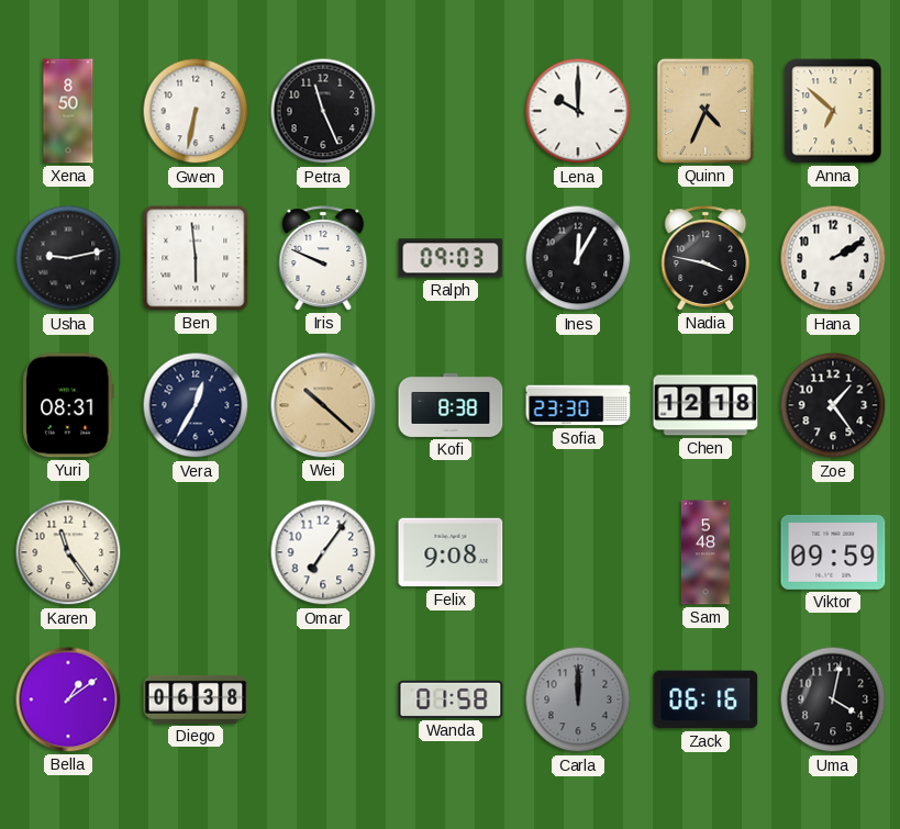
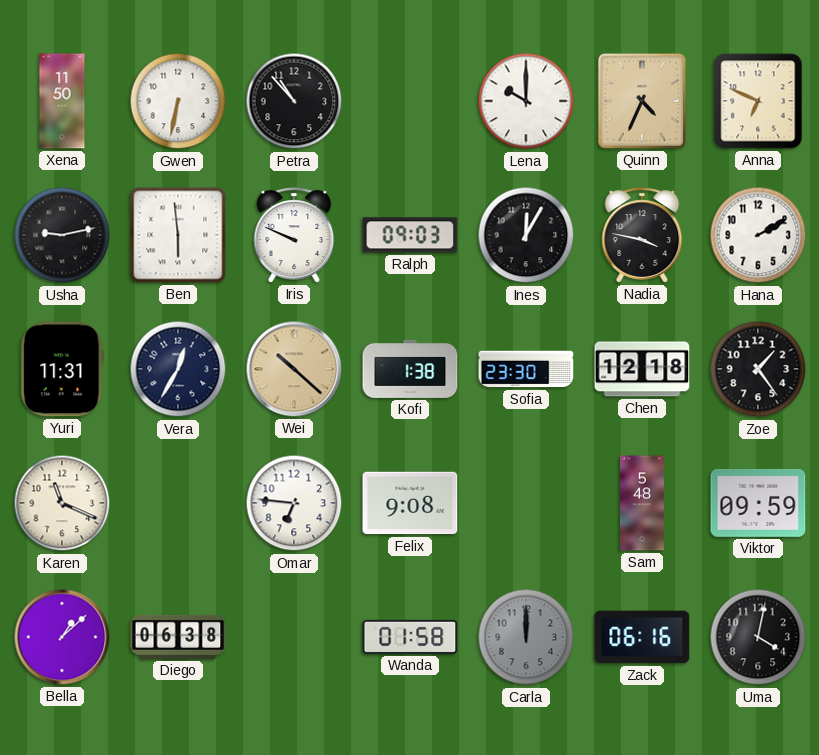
Xena: 8:50 -> 11:50
Petra: 11:26 -> 10:53
Anna: 6:52 -> 6:49
Yuri: 08:31 -> 11:31
Kofi: 8:38 -> 1:38
Karen: 11:24 -> 11:19
Omar: 7:06 -> 6:46
Bella: 1:09 -> 1:08
